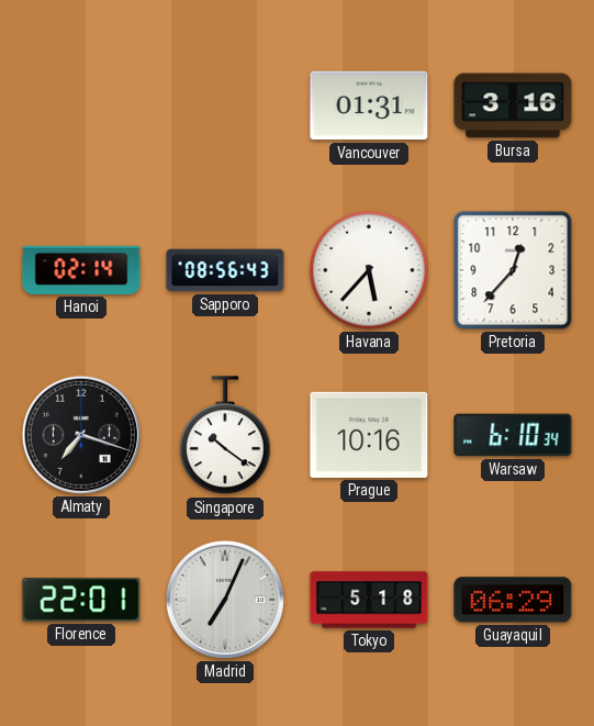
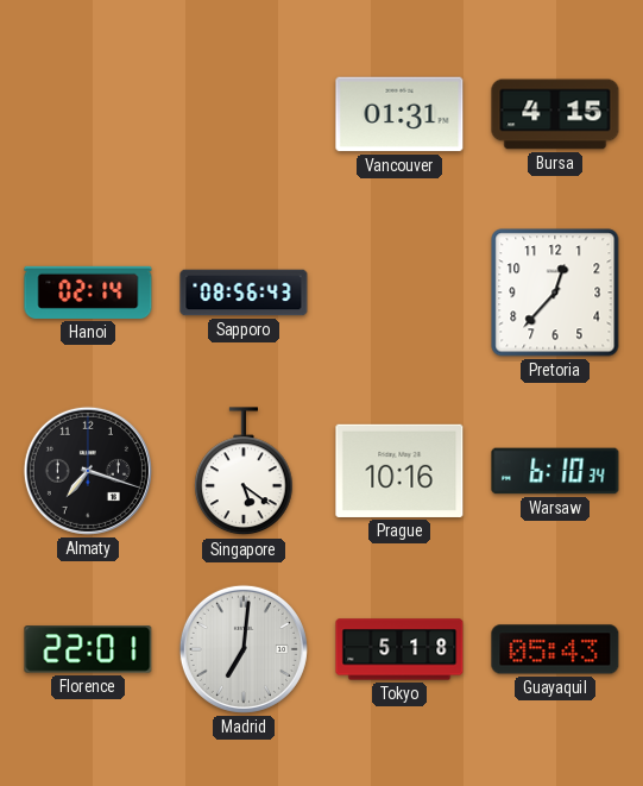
Bursa: 3:16 -> 4:15
Havana: 5:37 -> none
Singapore: 10:21 -> 5:21
Madrid: 7:04 -> 7:01
Guayaquil: 06:29 -> 05:43
